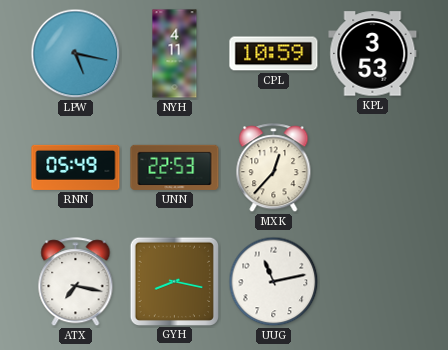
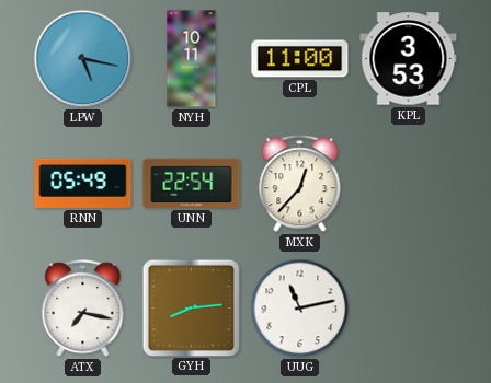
NYH: 4:11 -> 10:11
CPL: 10:59 -> 11:00
UNN: 22:53 -> 22:54
GYH: 8:17 -> 8:14
